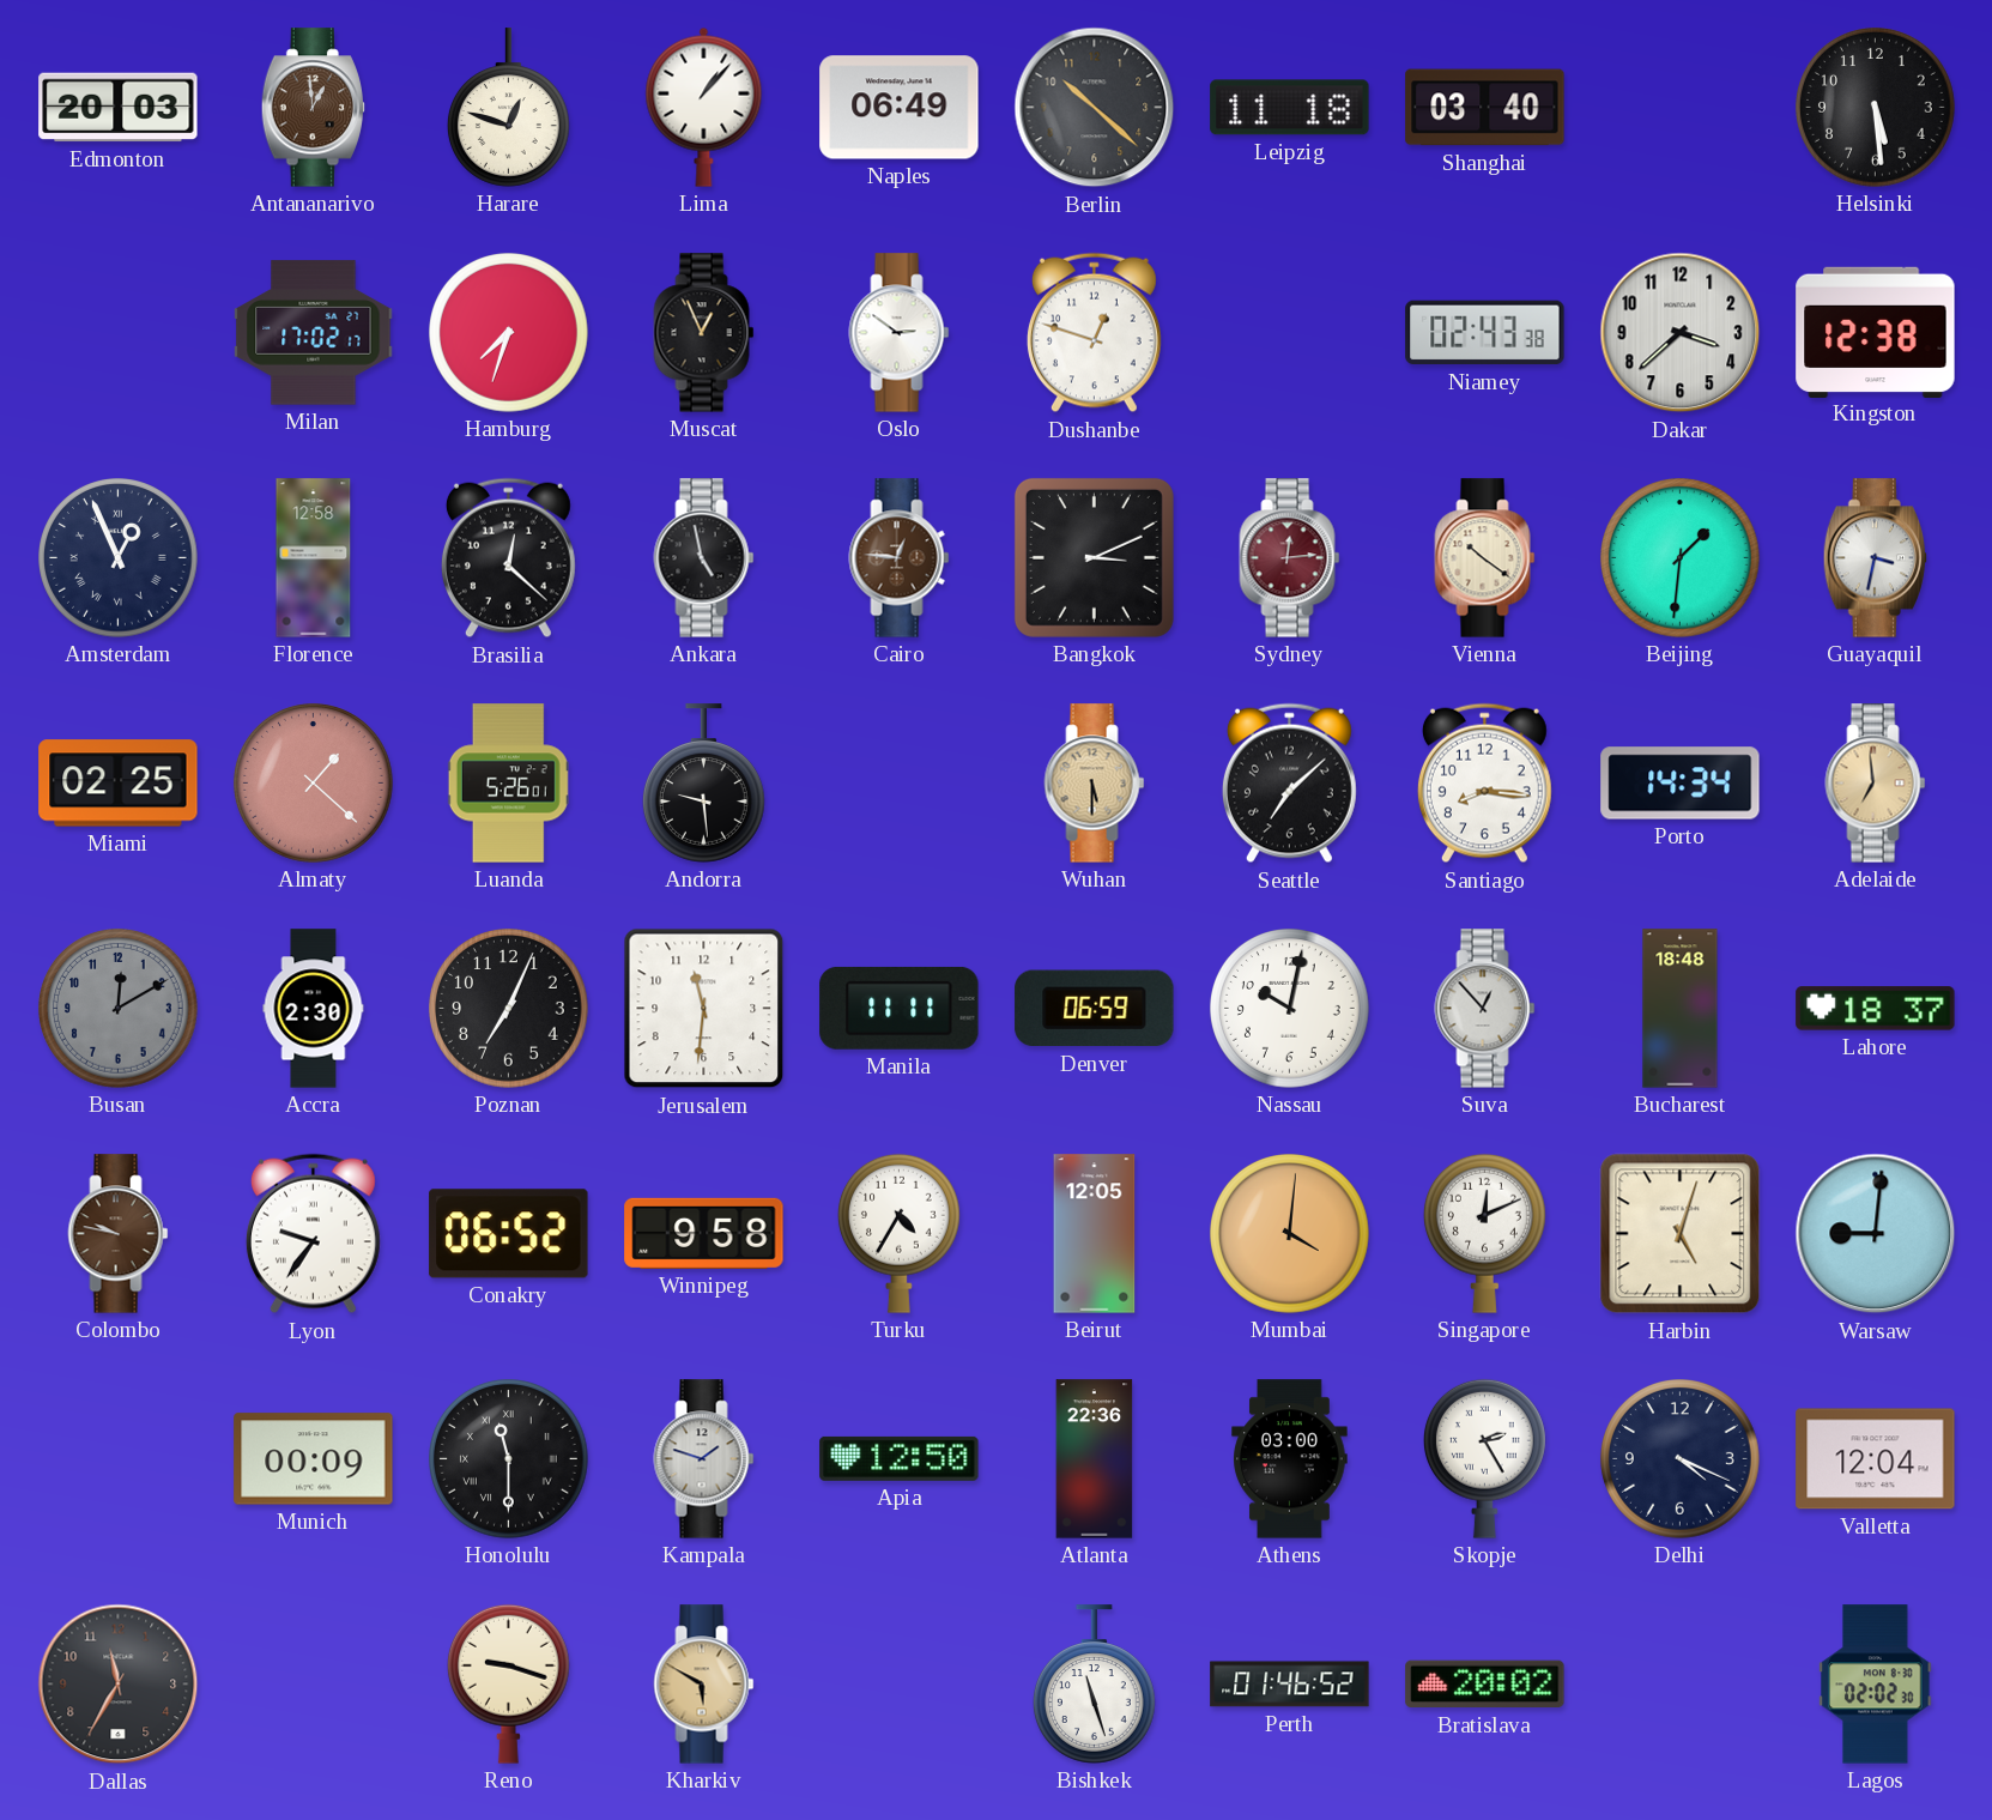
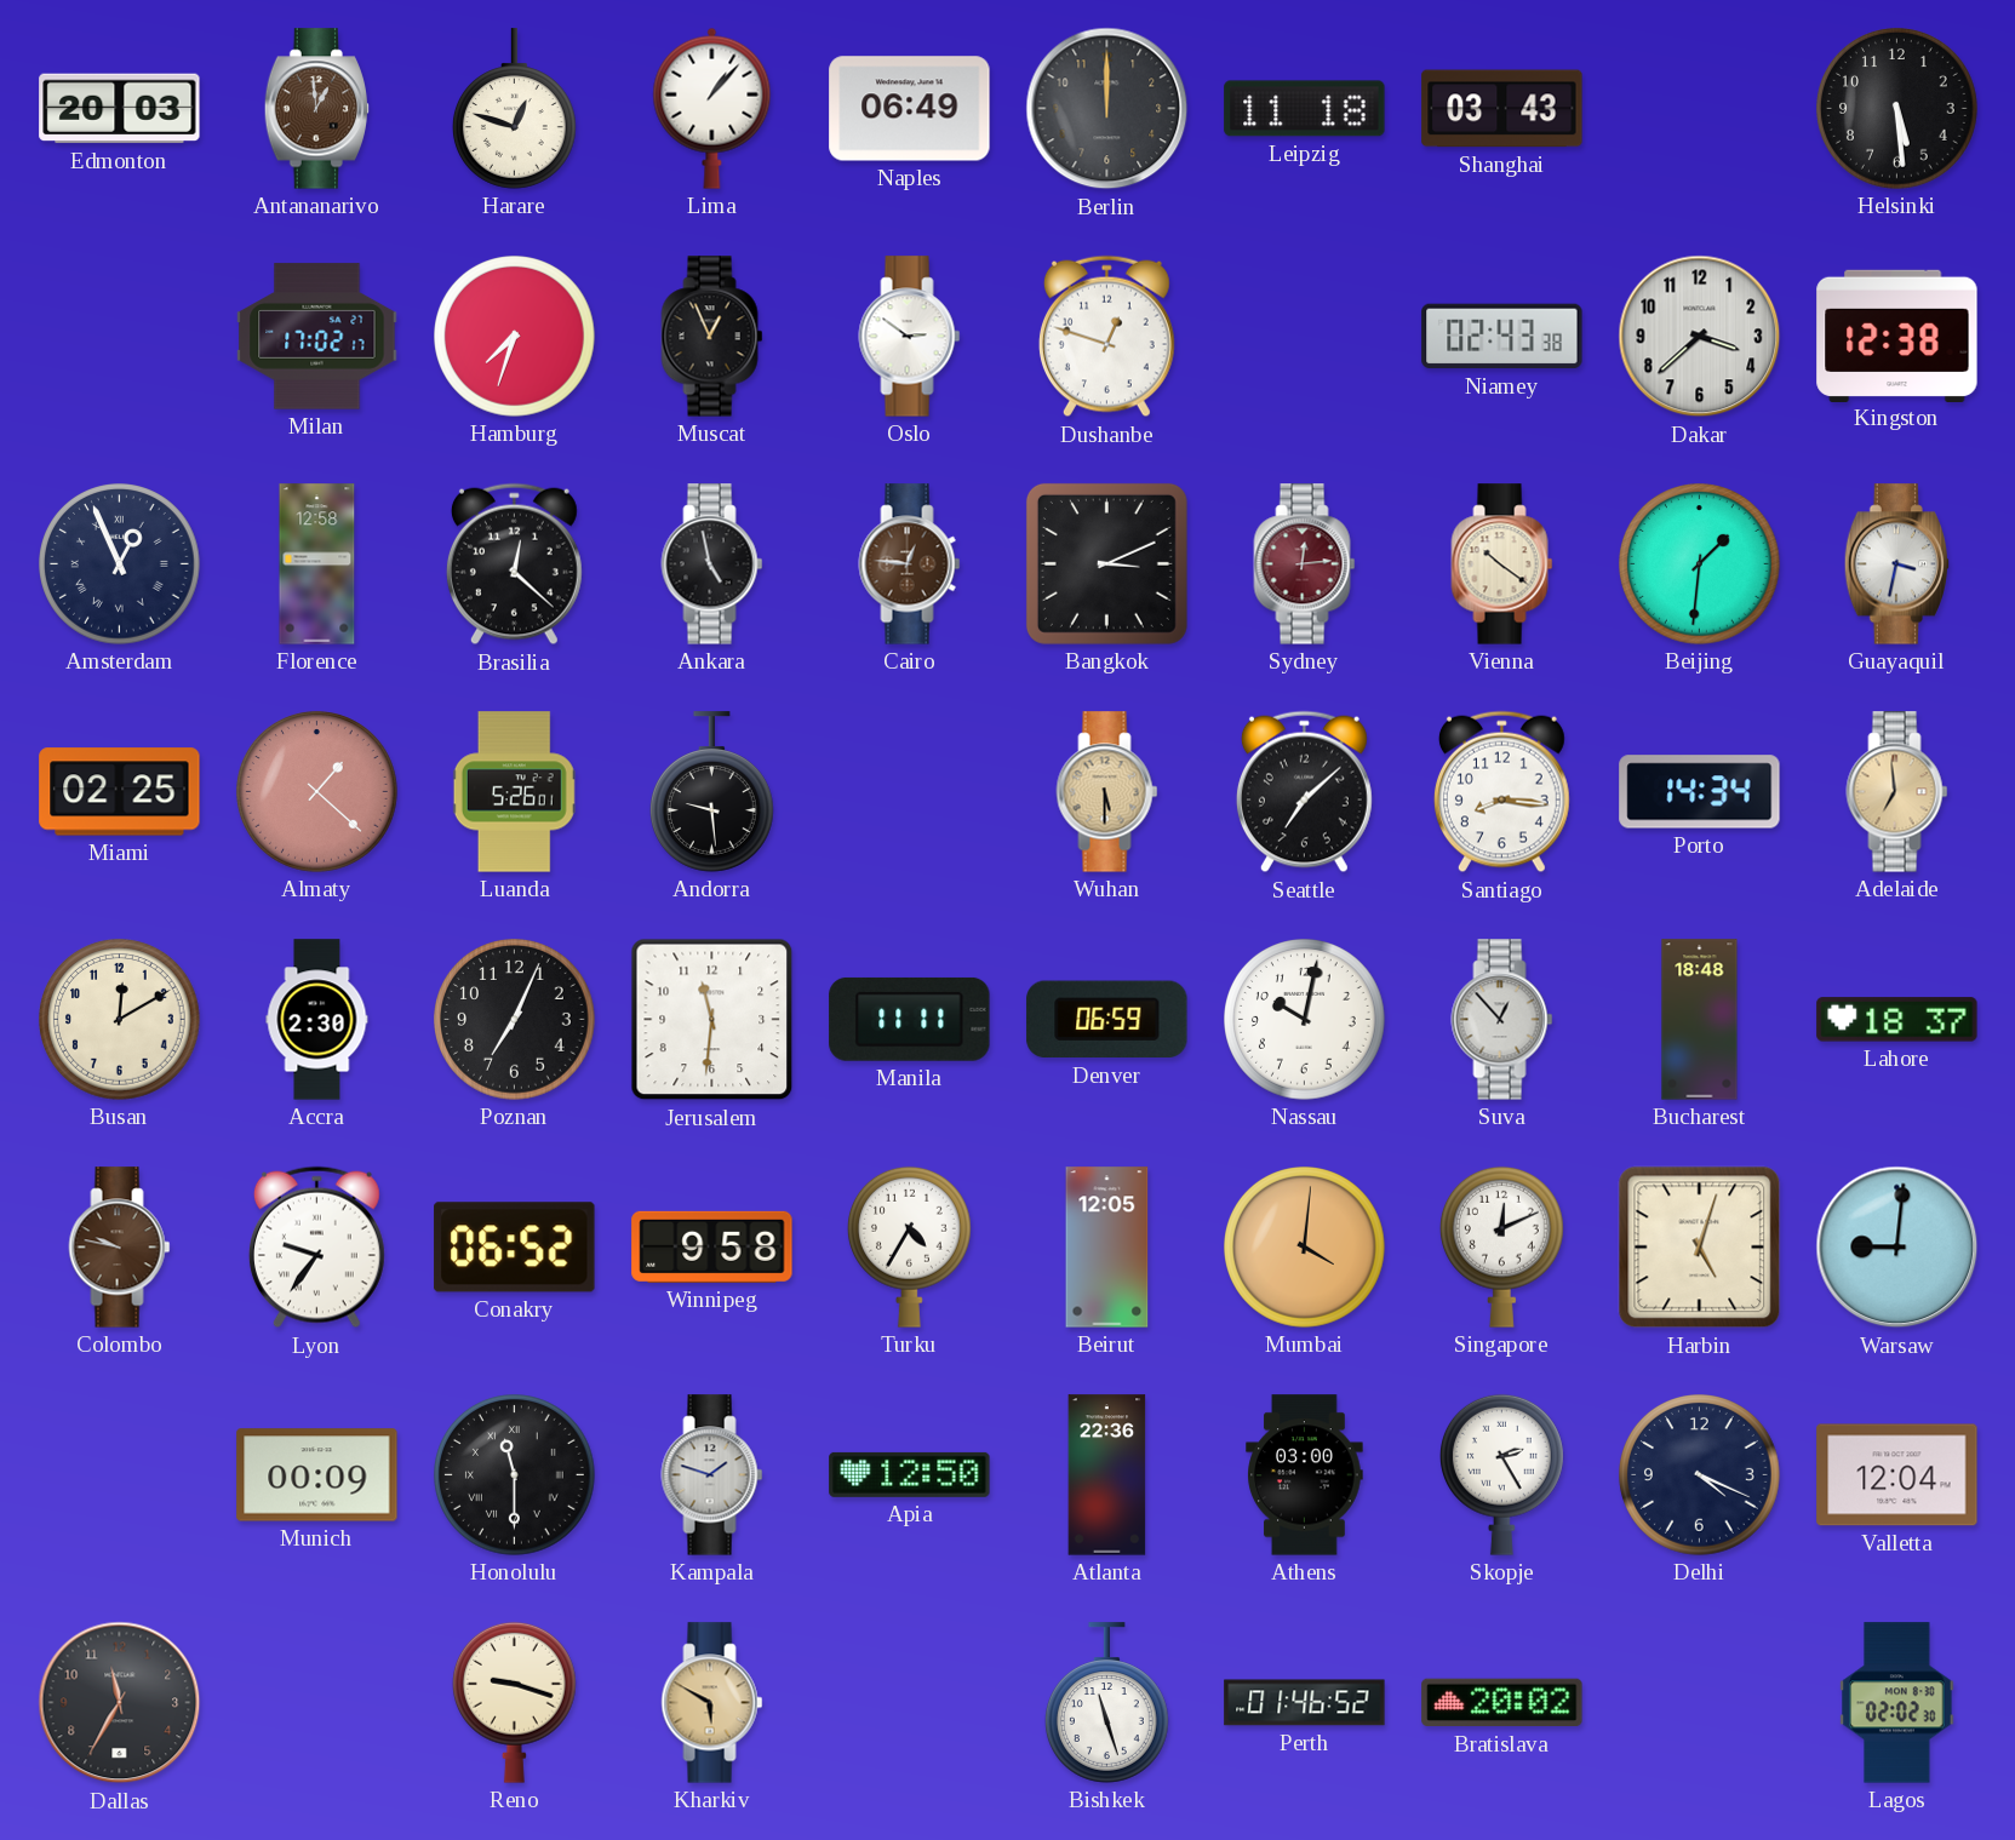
Berlin: 10:22 -> 12:00
Shanghai: 03:40 -> 03:43
Busan dial: grey -> cream
